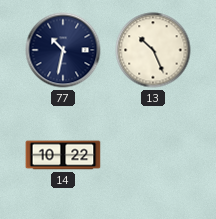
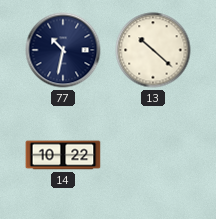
13: 10:26 -> 10:22
